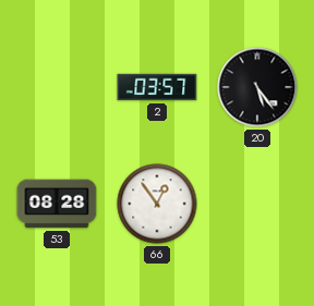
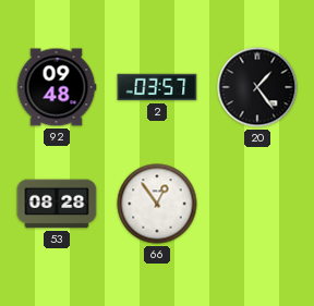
92: none -> 09:48
20: 5:24 -> 1:24
